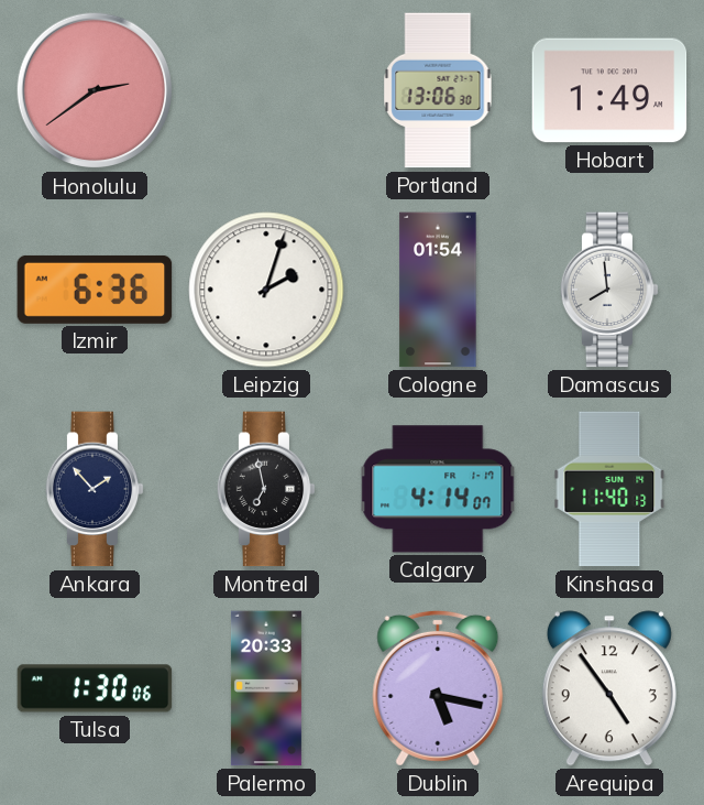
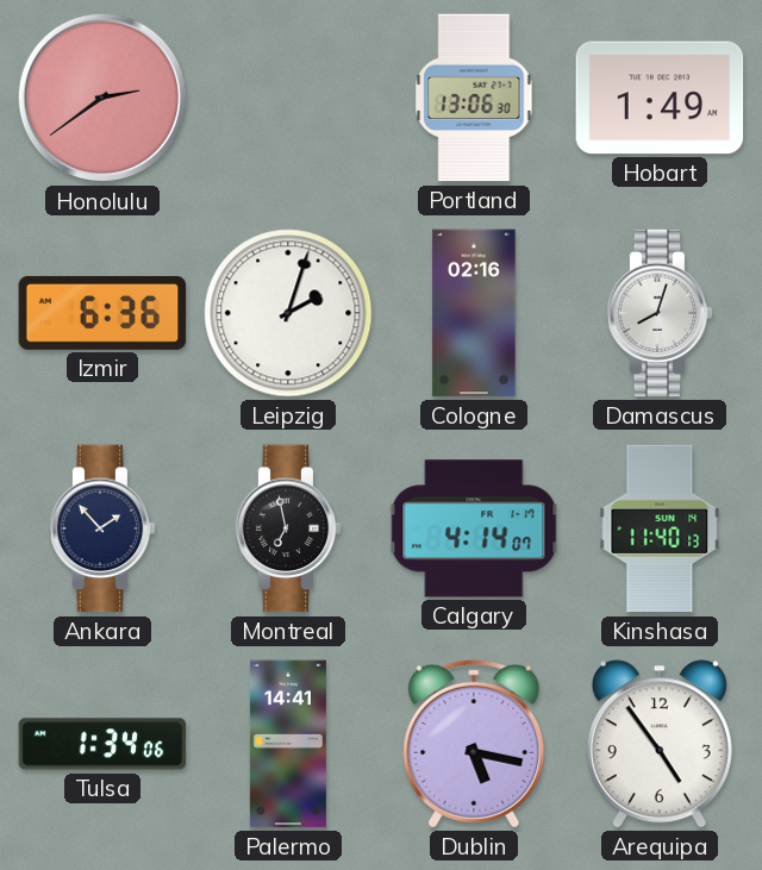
Cologne: 01:54 -> 02:16
Damascus: 7:59 -> 8:03
Tulsa: 1:30 -> 1:34
Palermo: 20:33 -> 14:41
